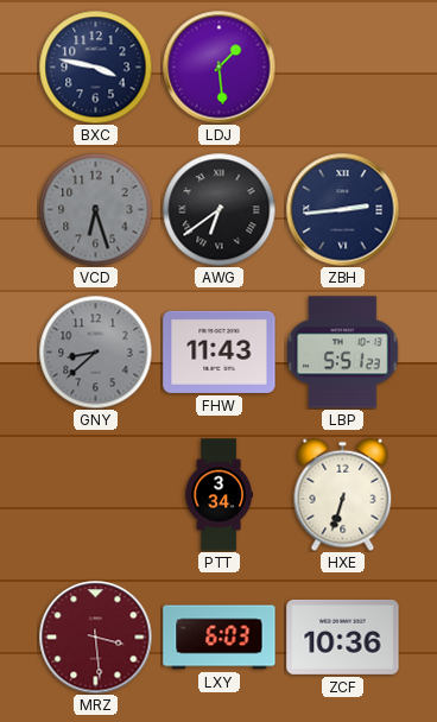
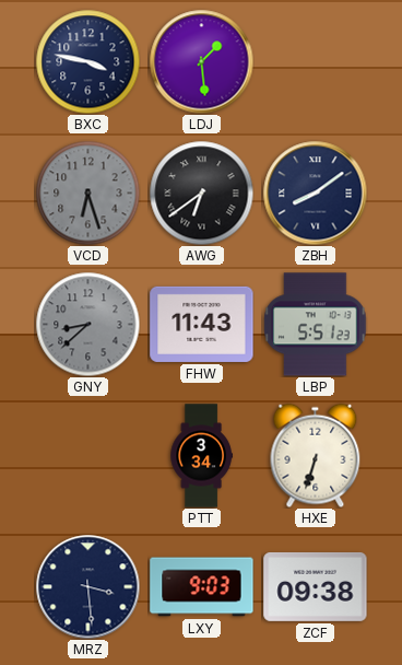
ZBH: 2:44 -> 8:09
MRZ dial: burgundy -> navy
LXY: 6:03 -> 9:03
ZCF: 10:36 -> 09:38
